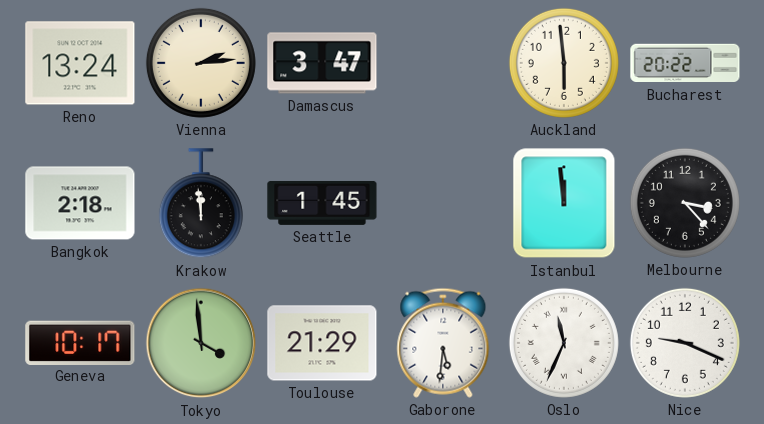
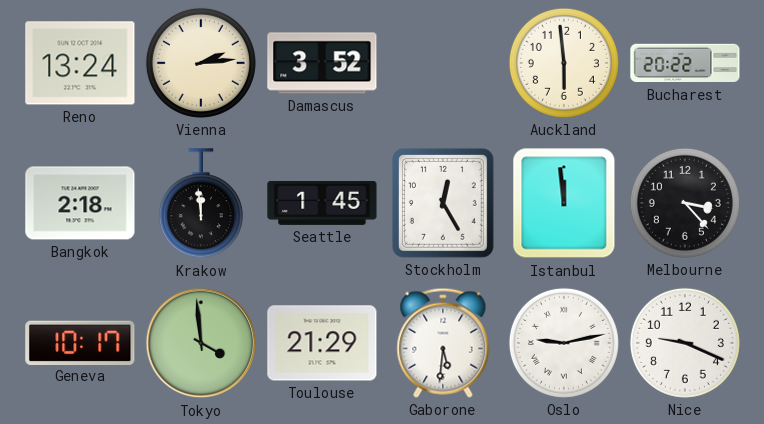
Damascus: 3:47 -> 3:52
Stockholm: none -> 12:25
Oslo: 11:34 -> 9:13
